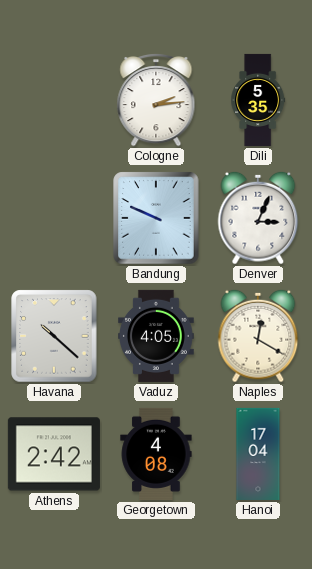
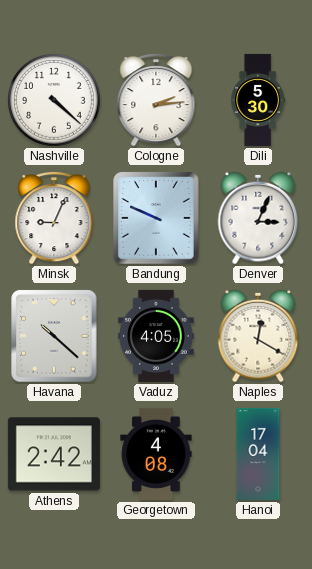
Nashville: none -> 4:22
Dili: 5:35 -> 5:30
Minsk: none -> 9:04
